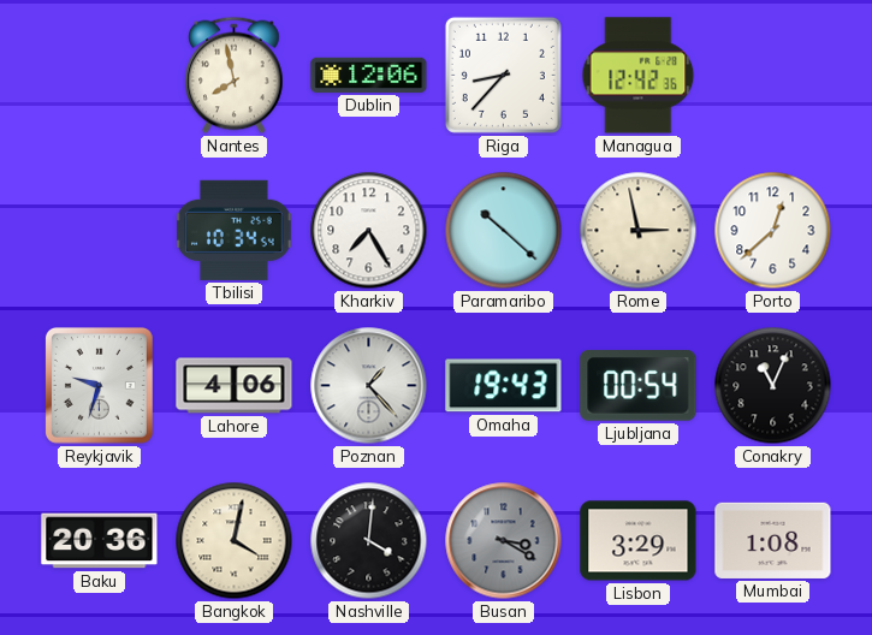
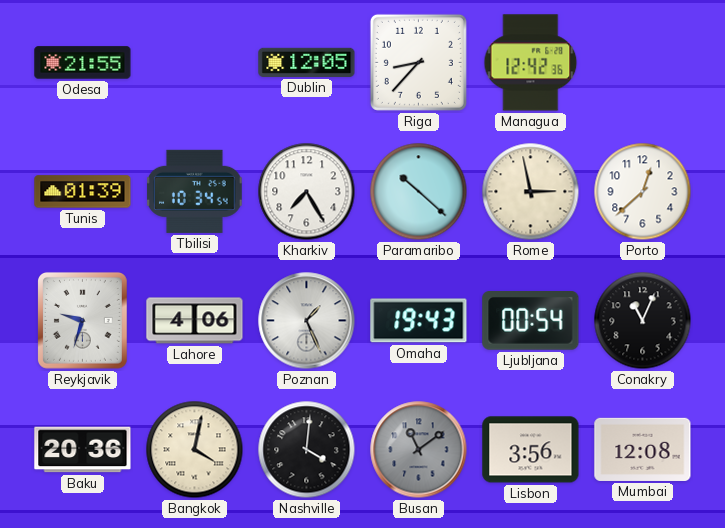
Odesa: none -> 21:55
Nantes: 7:58 -> none
Dublin: 12:06 -> 12:05
Tunis: none -> 01:39
Poznan: 1:23 -> 1:26
Busan: 3:20 -> 11:09
Lisbon: 3:29 -> 3:56
Mumbai: 1:08 -> 12:08
